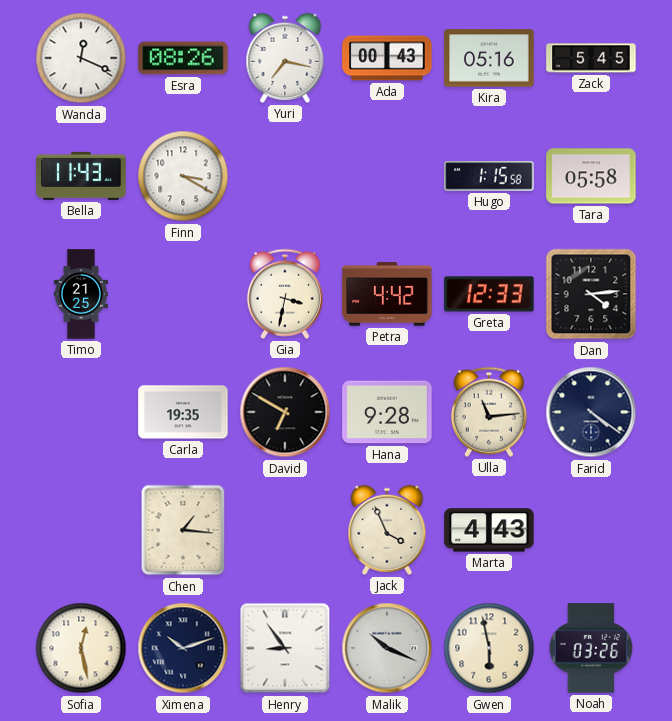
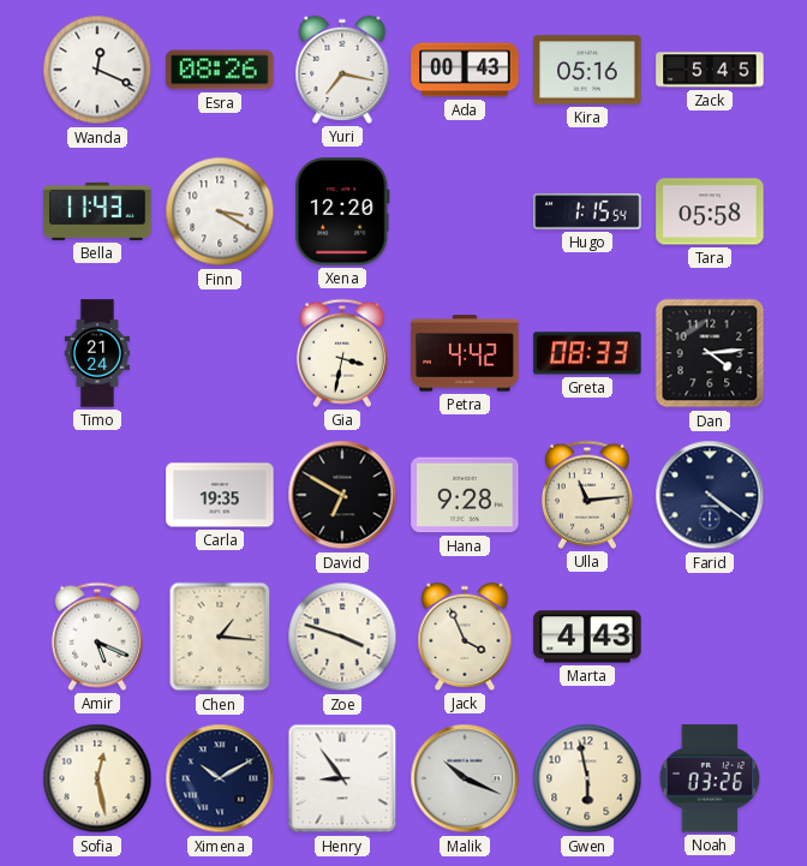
Xena: none -> 12:20
Hugo: 1:15:58 -> 1:15:54
Timo: 21:25 -> 21:24
Greta: 12:33 -> 08:33
Amir: none -> 5:19
Zoe: none -> 3:48
Ximena: 10:12 -> 10:10
